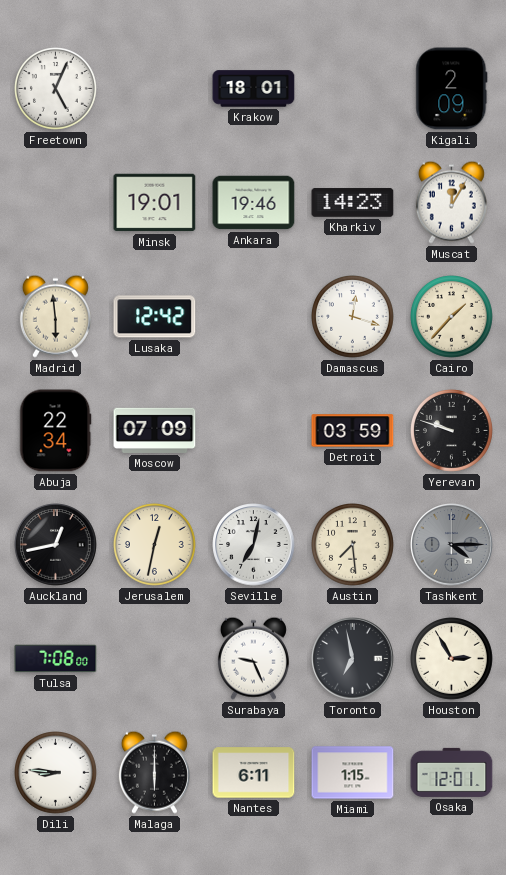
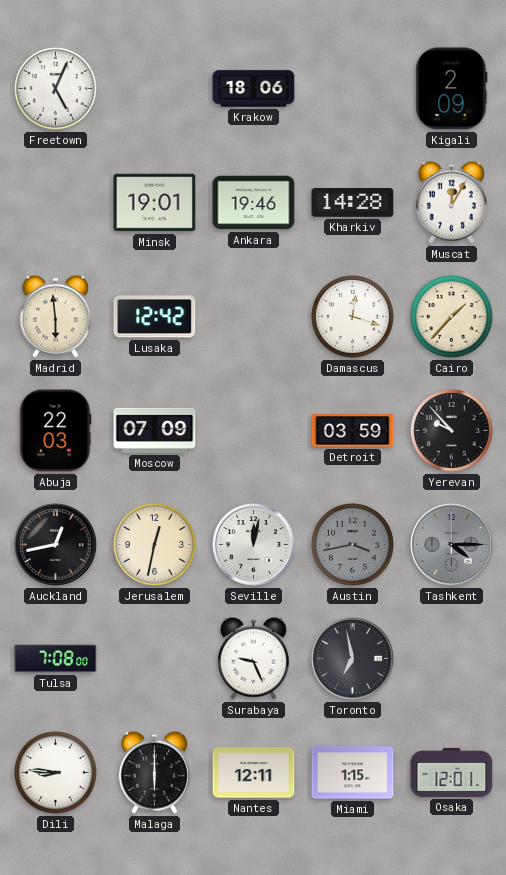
Krakow: 18:01 -> 18:06
Kharkiv: 14:23 -> 14:28
Abuja: 22:34 -> 22:03
Yerevan: 9:48 -> 9:53
Seville: 7:02 -> 12:02
Austin: 7:29 -> 3:43
Austin dial: cream -> grey
Houston: 2:55 -> none
Nantes: 6:11 -> 12:11
